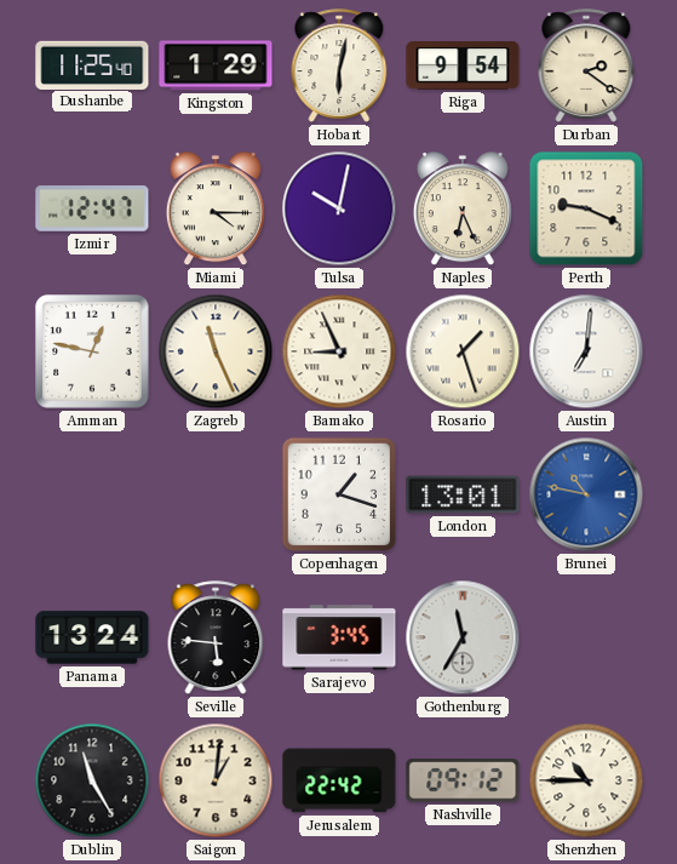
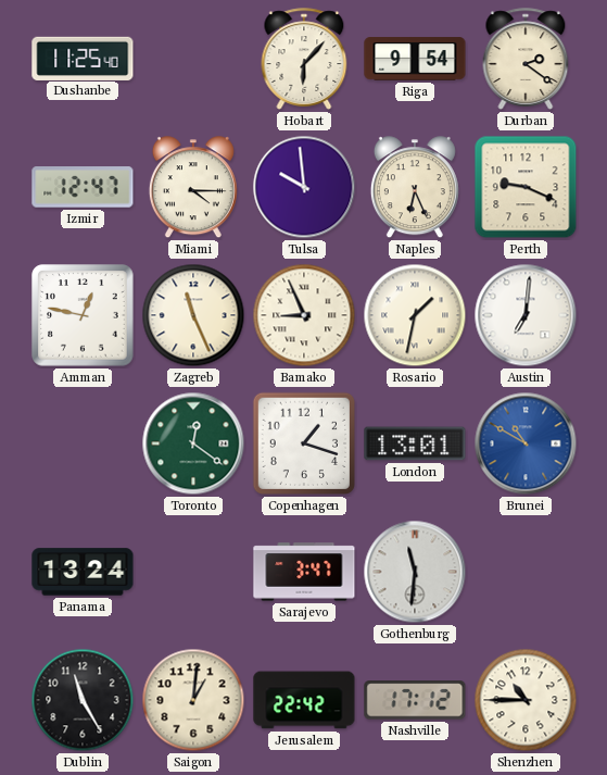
Kingston: 1:29 -> none
Hobart: 6:02 -> 6:07
Tulsa: 10:02 -> 9:59
Rosario: 1:27 -> 1:32
Toronto: none -> 12:21
Brunei: 10:47 -> 10:50
Seville: 5:46 -> none
Sarajevo: 3:45 -> 3:47
Gothenburg: 11:35 -> 11:31
Nashville: 09:12 -> 17:12
